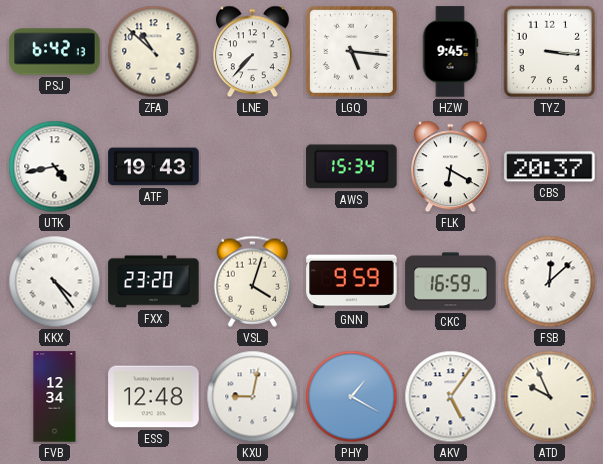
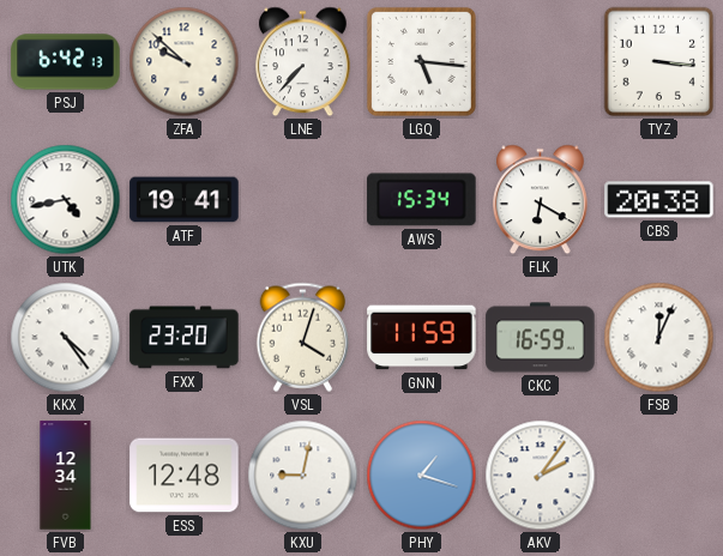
ZFA: 10:52 -> 9:52
HZW: 9:45 -> none
ATF: 19:43 -> 19:41
CBS: 20:37 -> 20:38
GNN: 9:59 -> 11:59
FSB: 12:08 -> 12:04
PHY: 1:20 -> 1:18
AKV: 5:06 -> 2:06
ATD: 9:56 -> none
